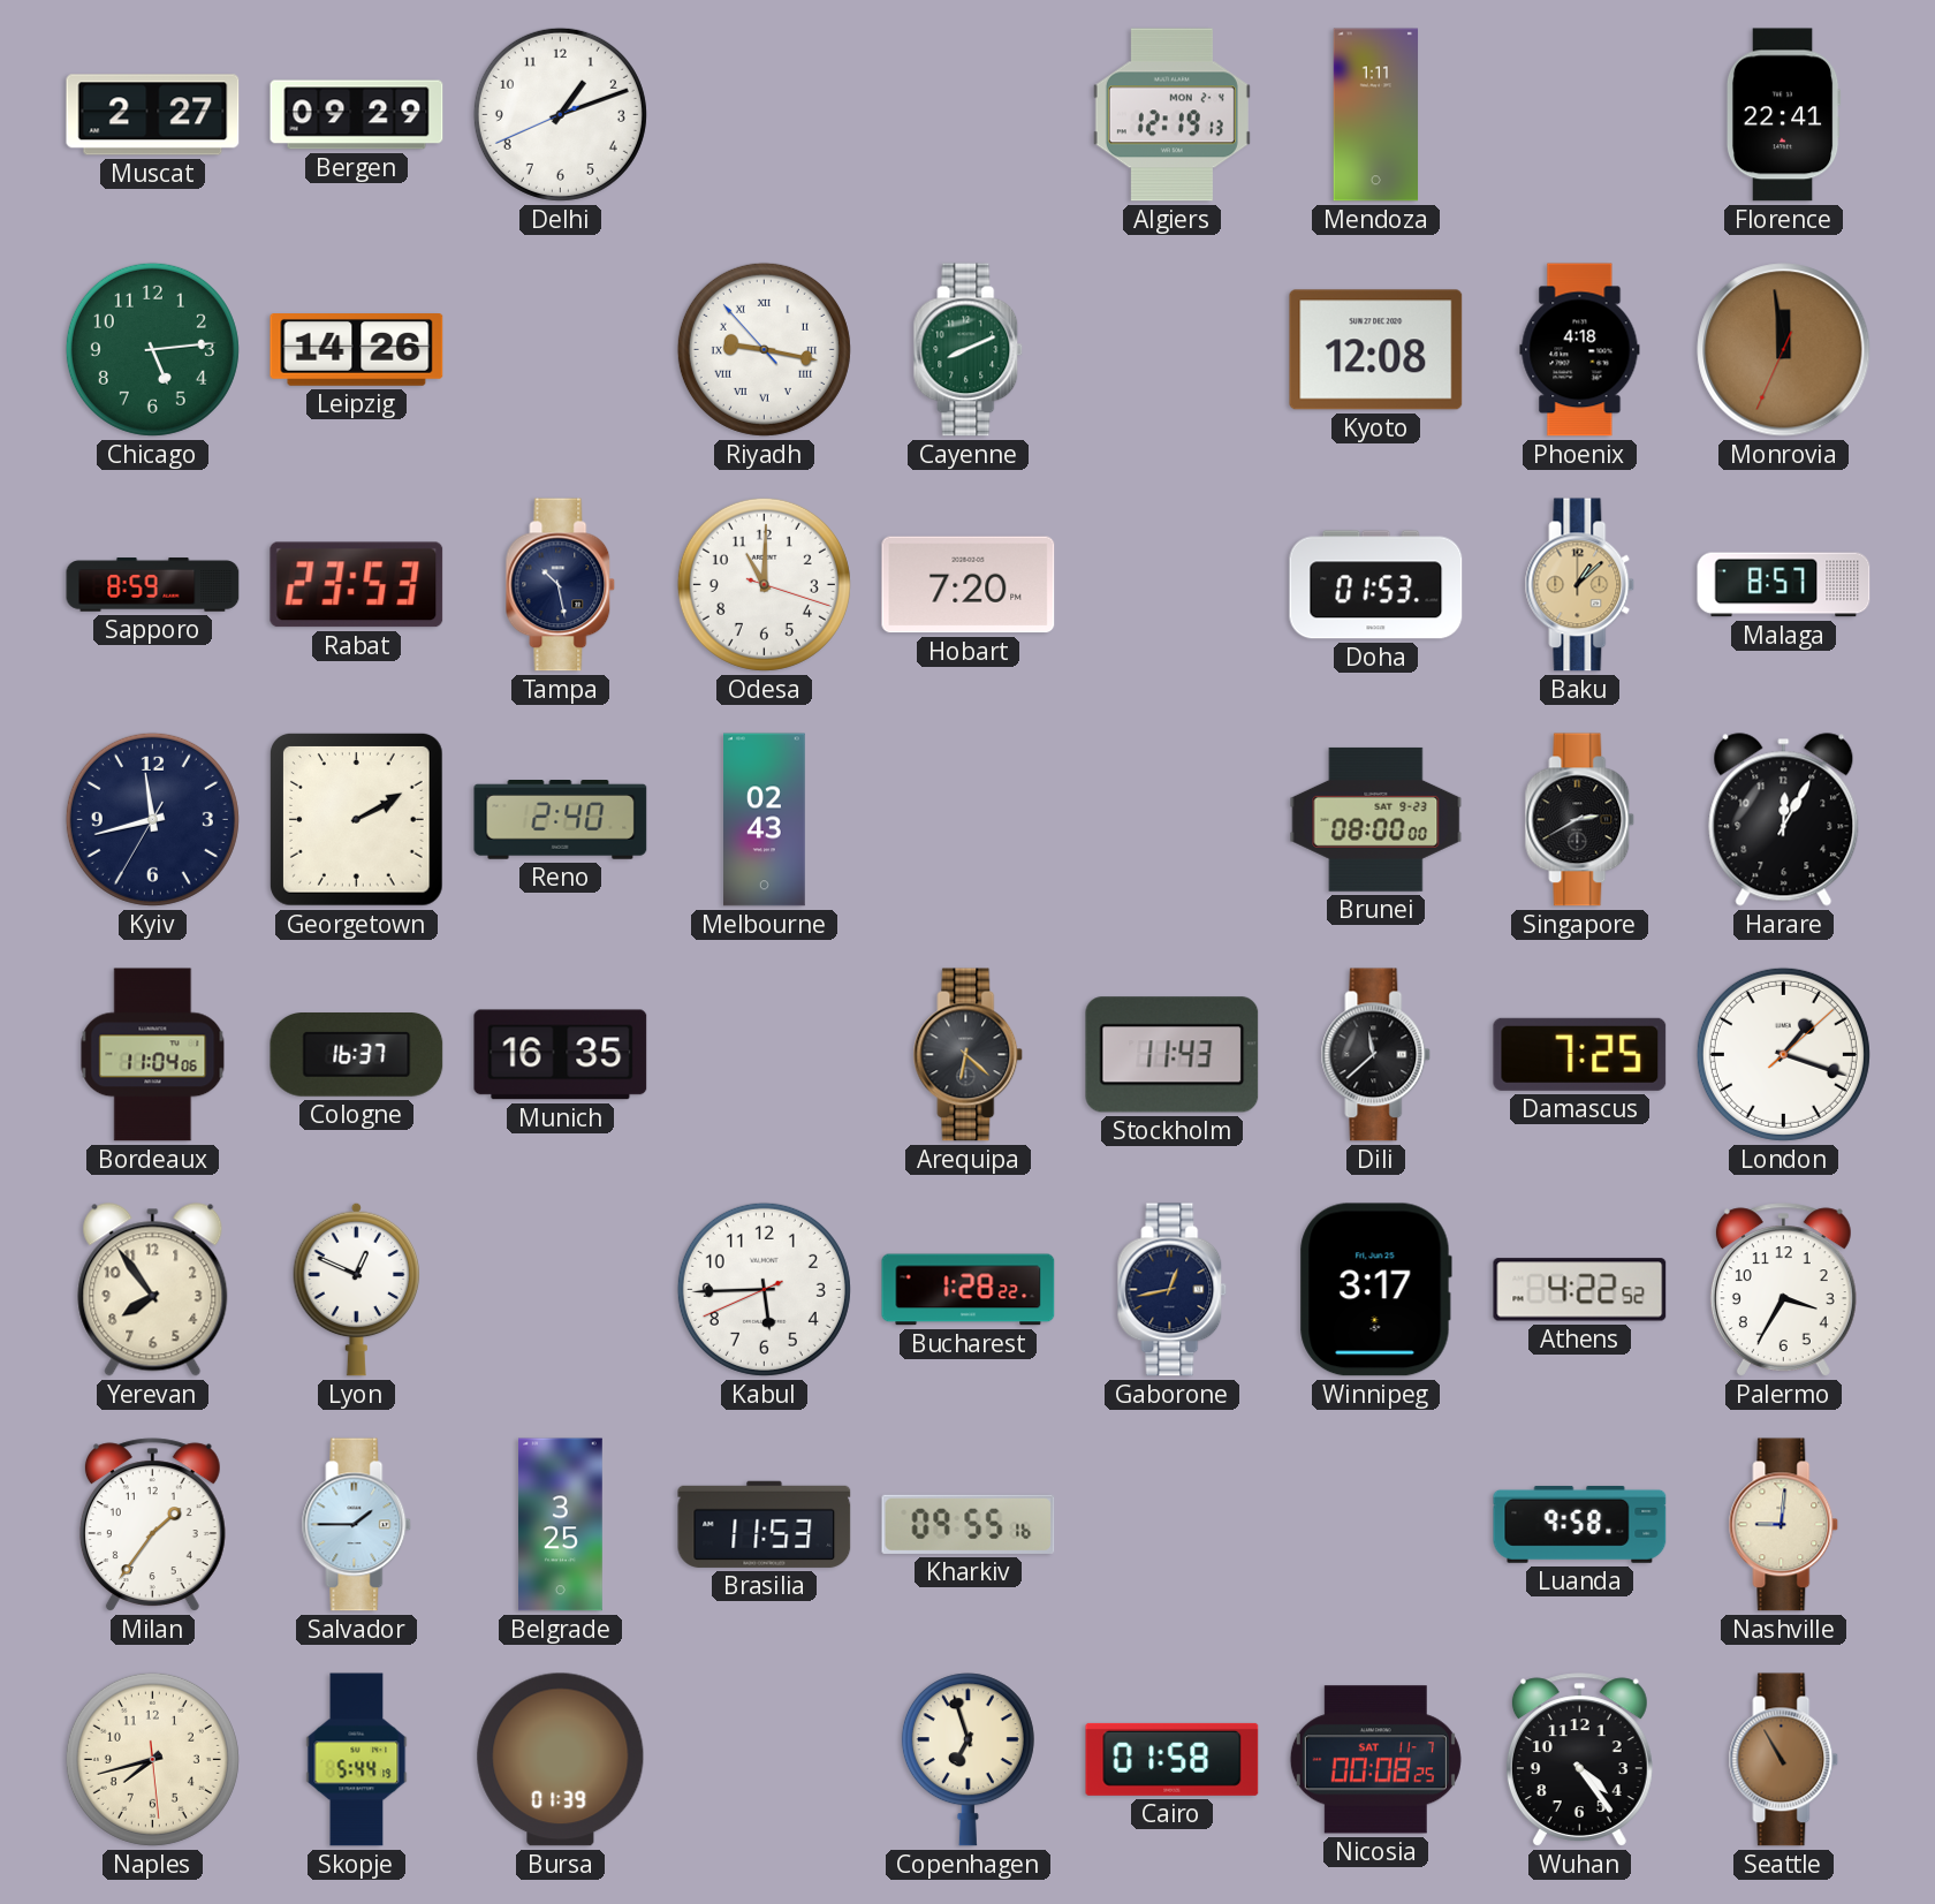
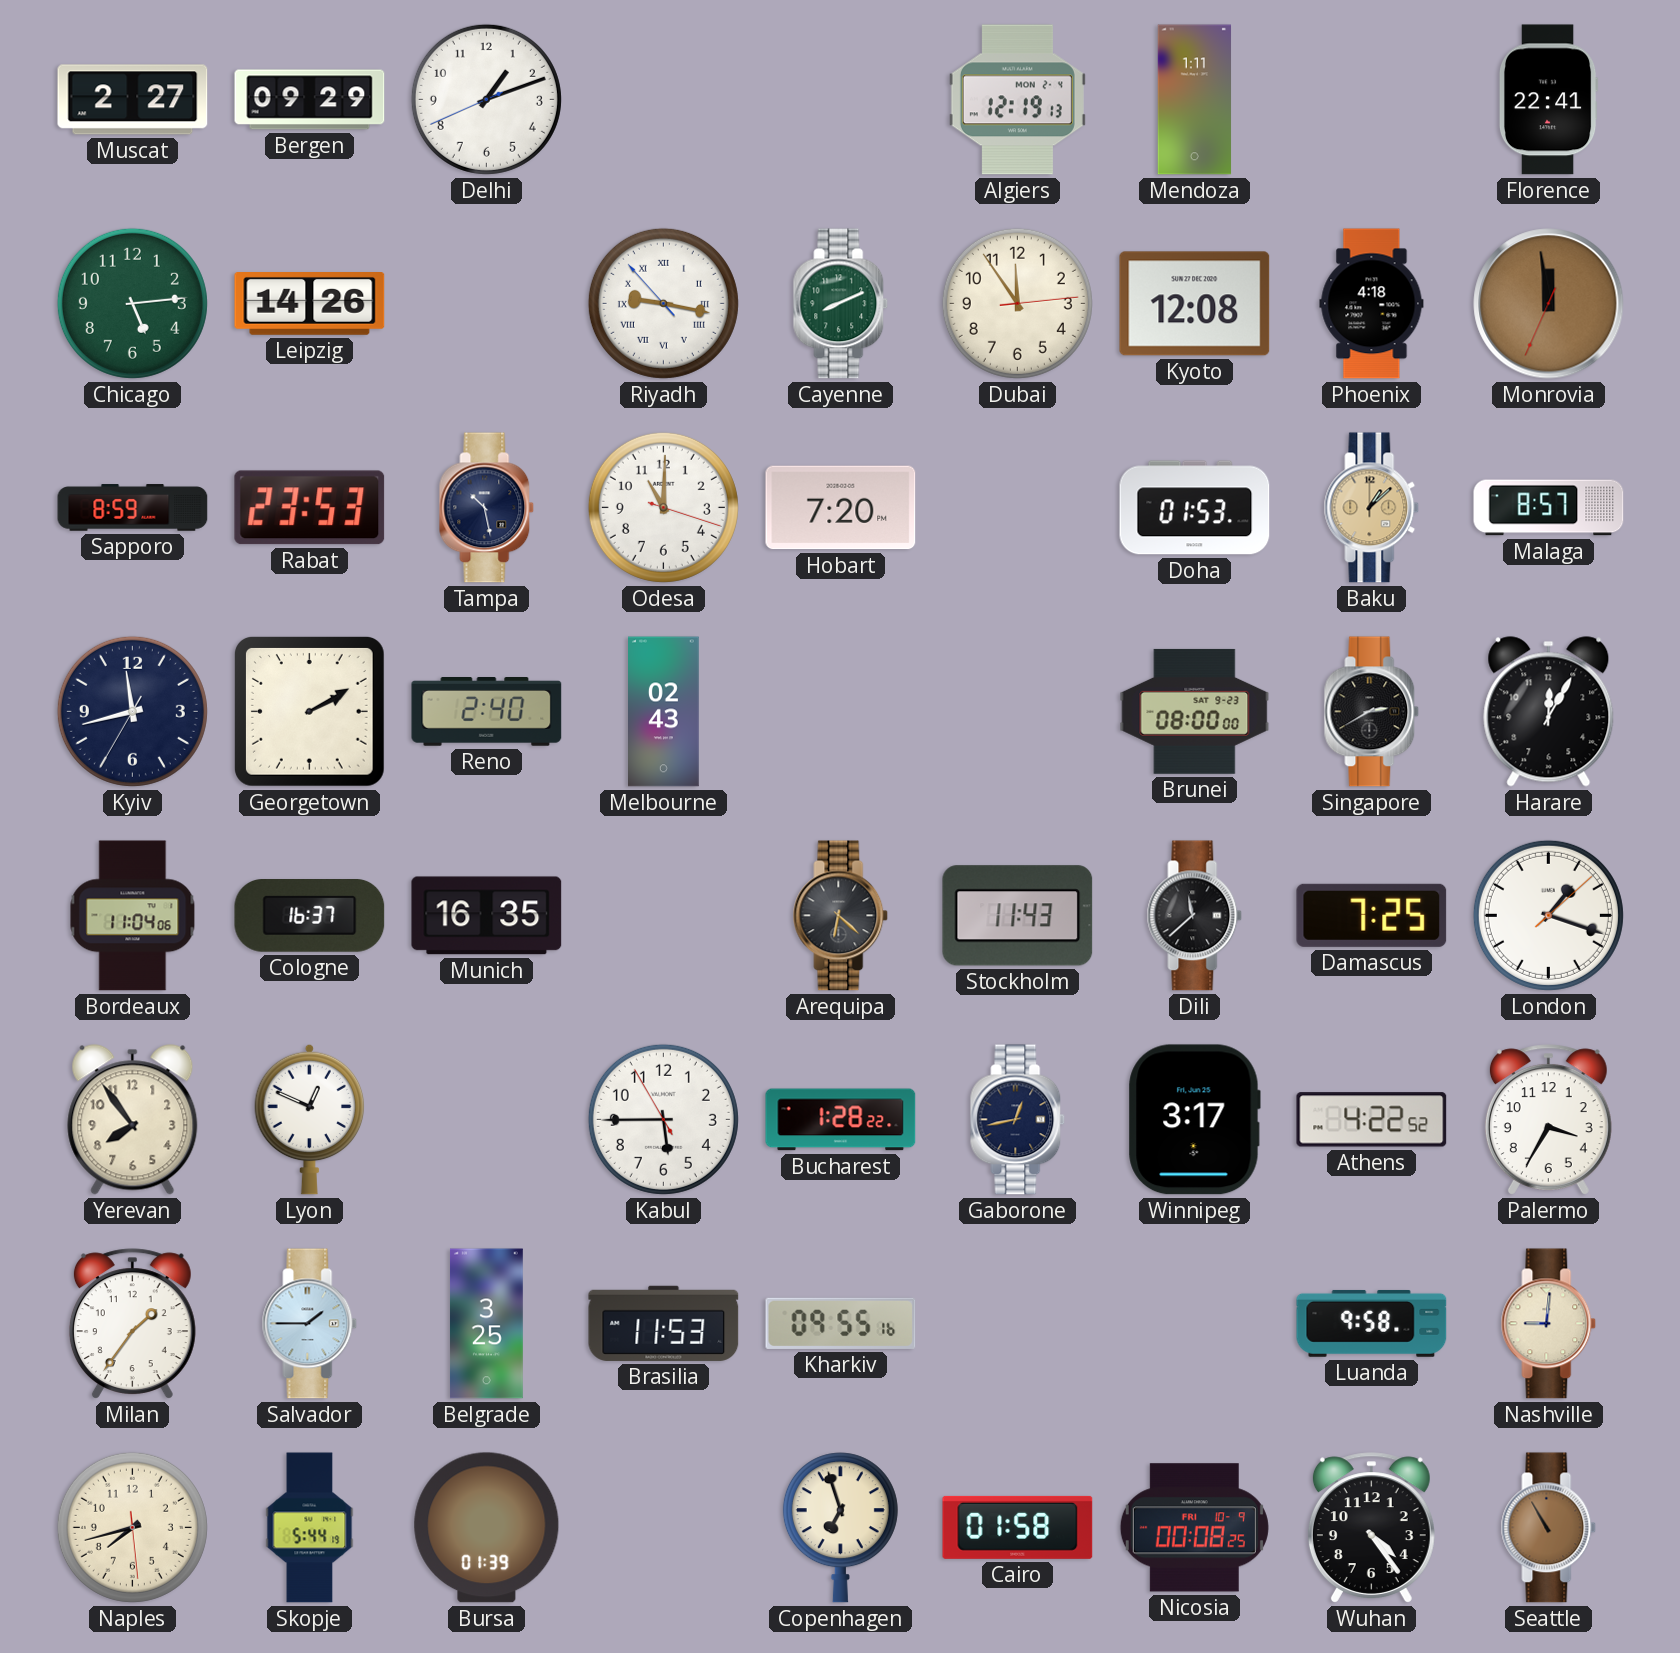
Dubai: none -> 11:54
Kabul: 5:44:41 -> 5:44:55
Nicosia date: SAT 11-7 -> FRI 10-9
